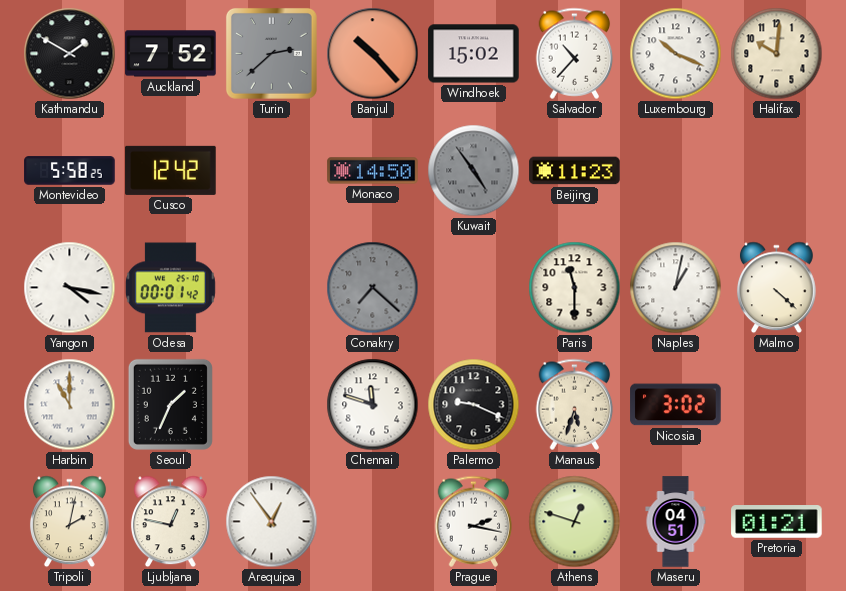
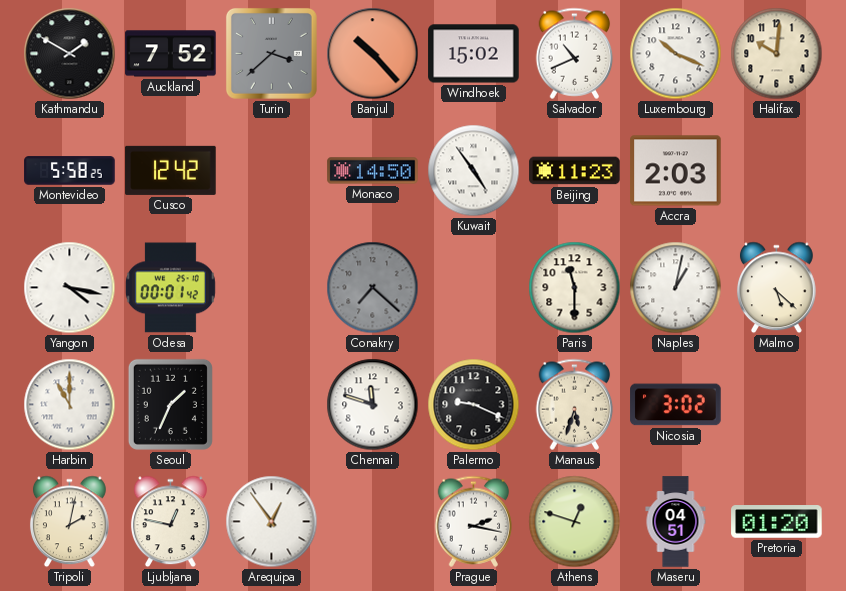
Turin: 2:38 -> 3:38
Salvador: 10:37 -> 10:41
Kuwait dial: grey -> white
Accra: none -> 2:03
Malmo: 4:22 -> 5:22
Pretoria: 01:21 -> 01:20
